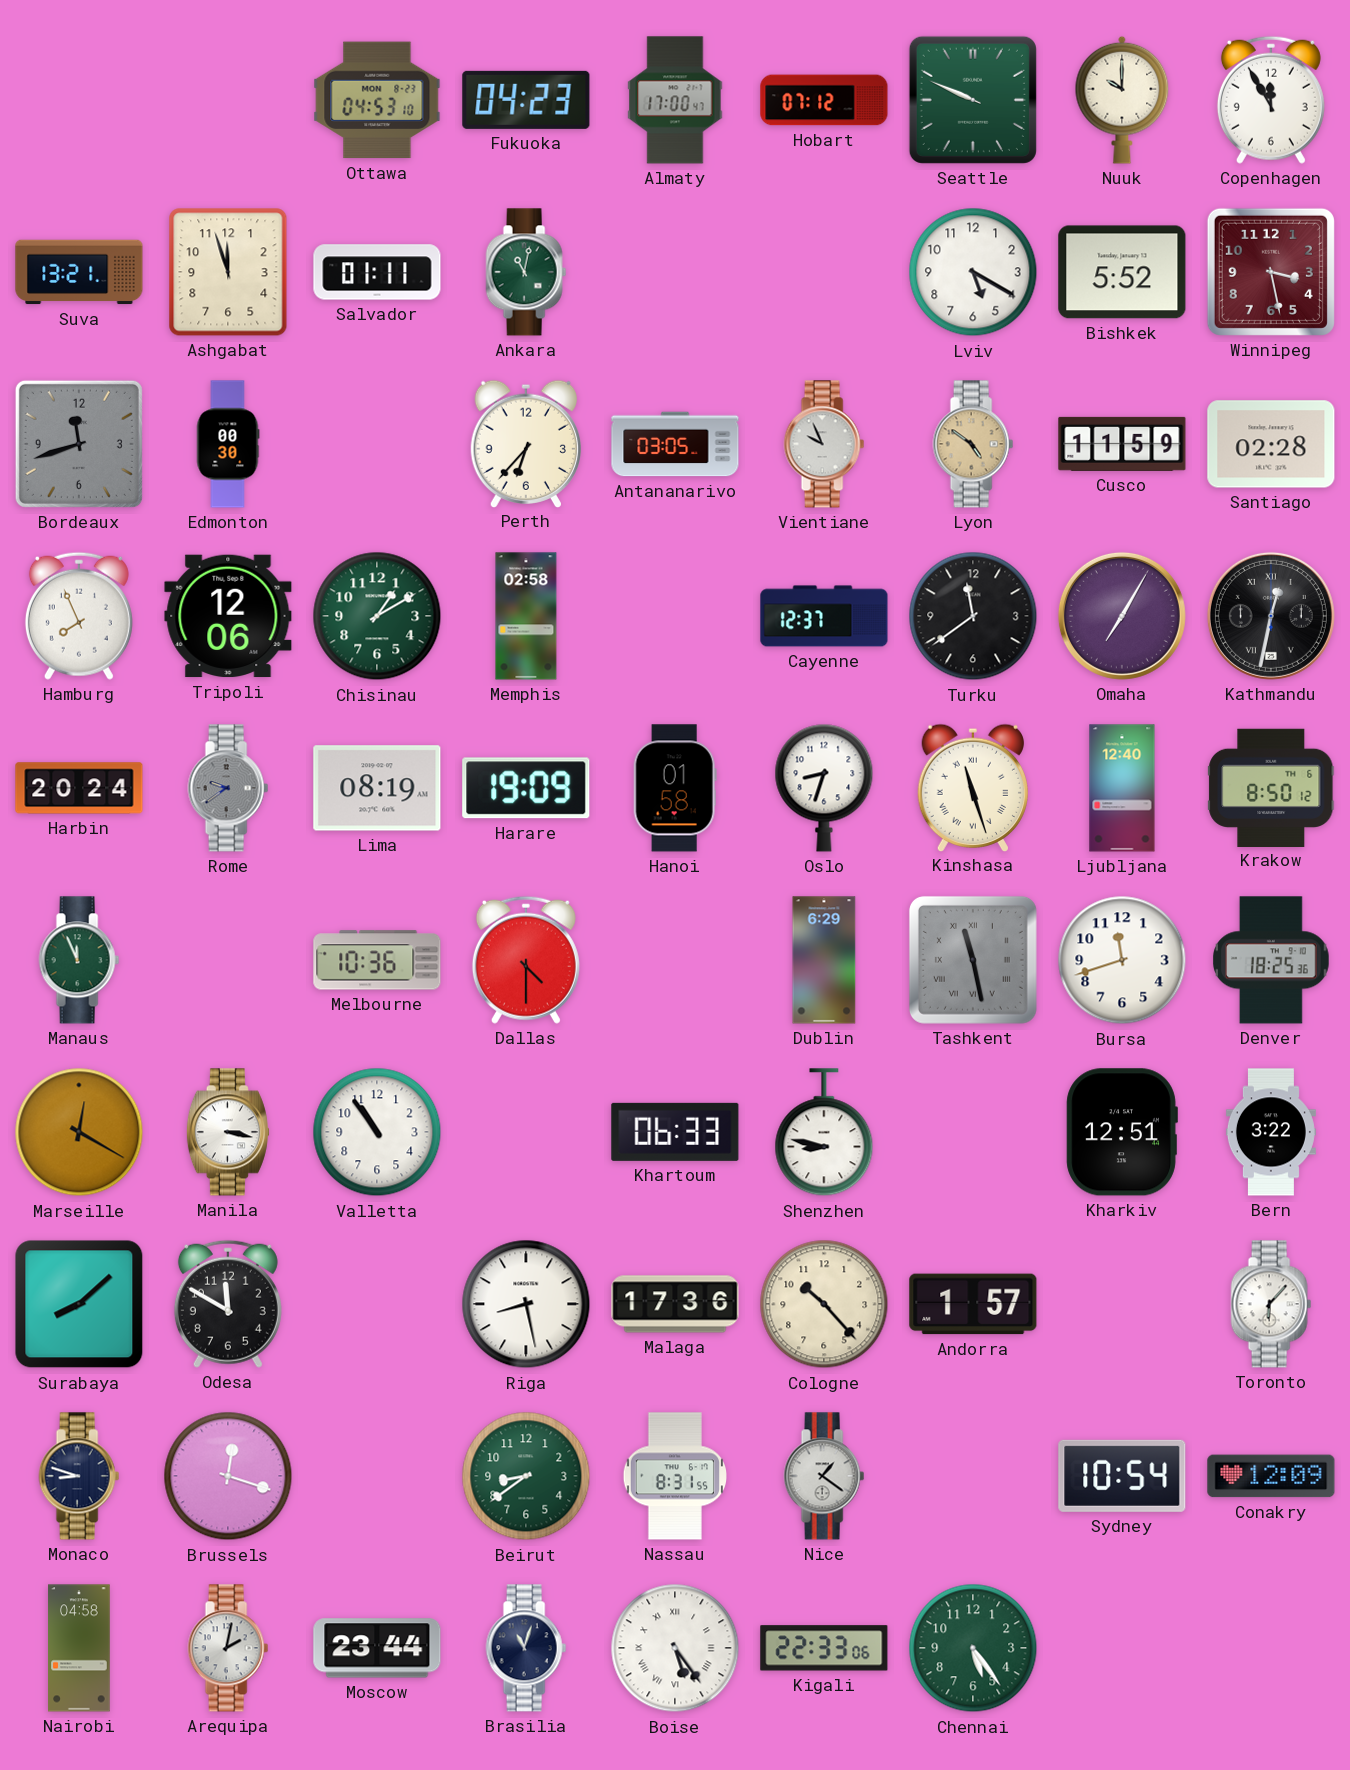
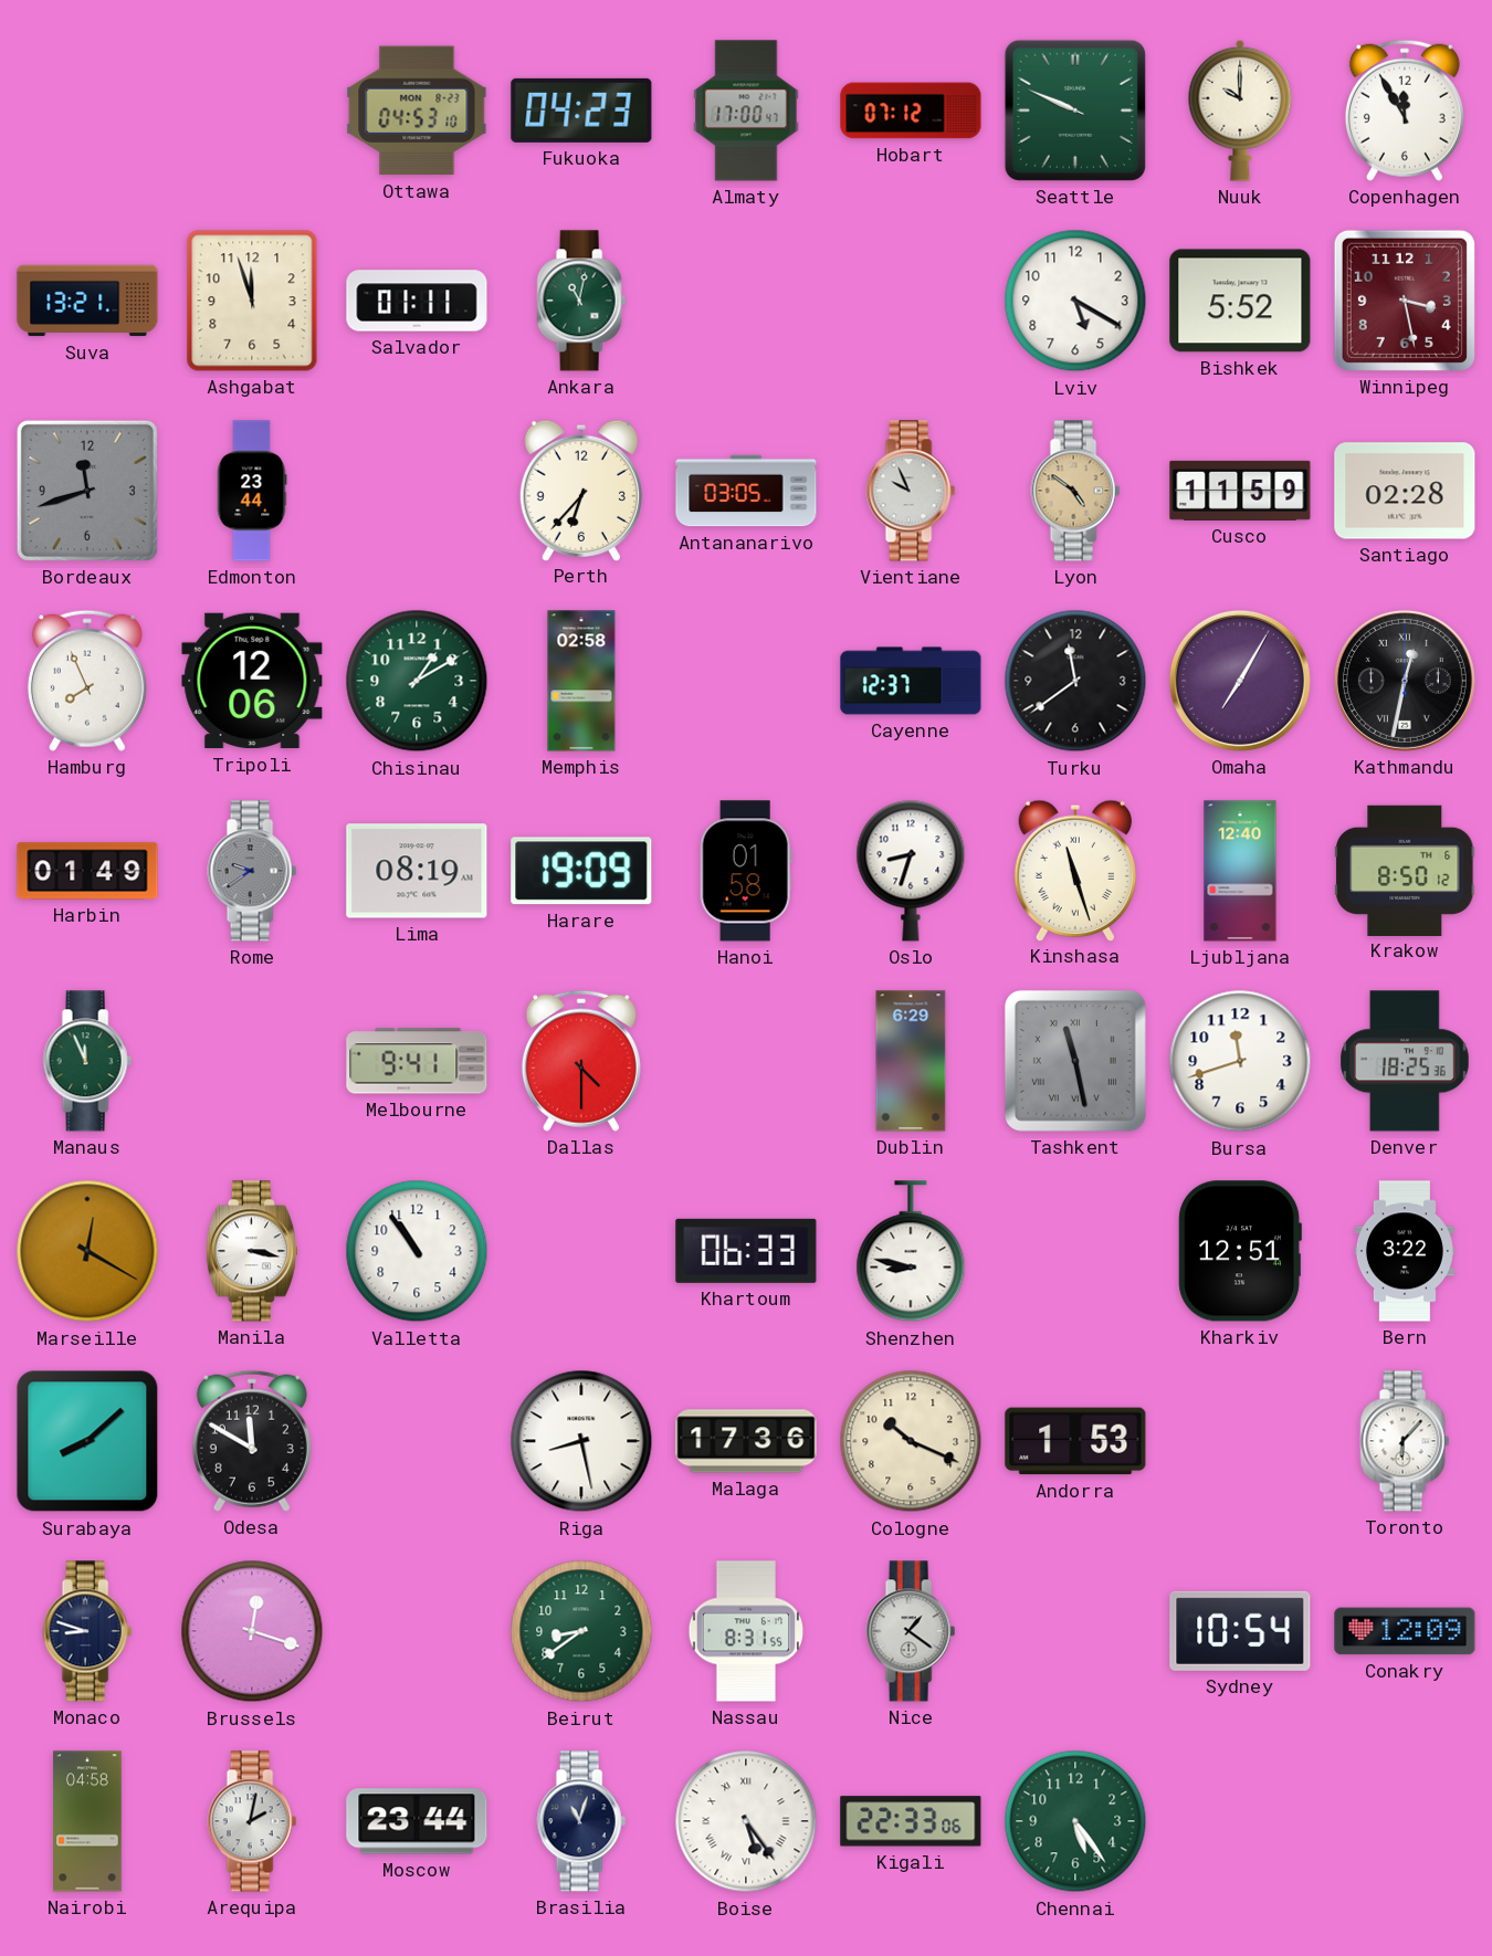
Edmonton: 00:30 -> 23:44
Harbin: 20:24 -> 01:49
Melbourne: 10:36 -> 9:41
Cologne: 10:23 -> 10:19
Andorra: 1:57 -> 1:53
